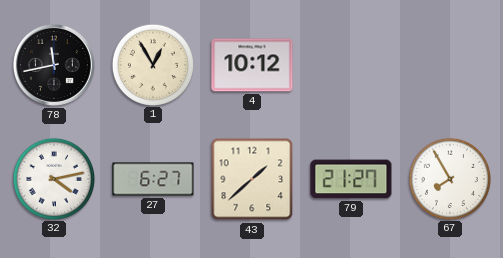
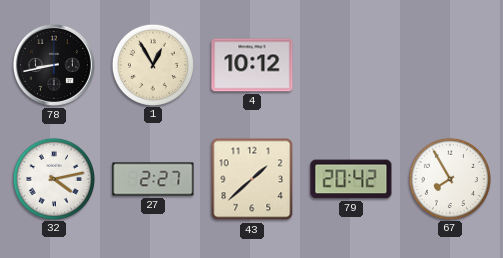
78: 11:43 -> 8:43
27: 6:27 -> 2:27
79: 21:27 -> 20:42
